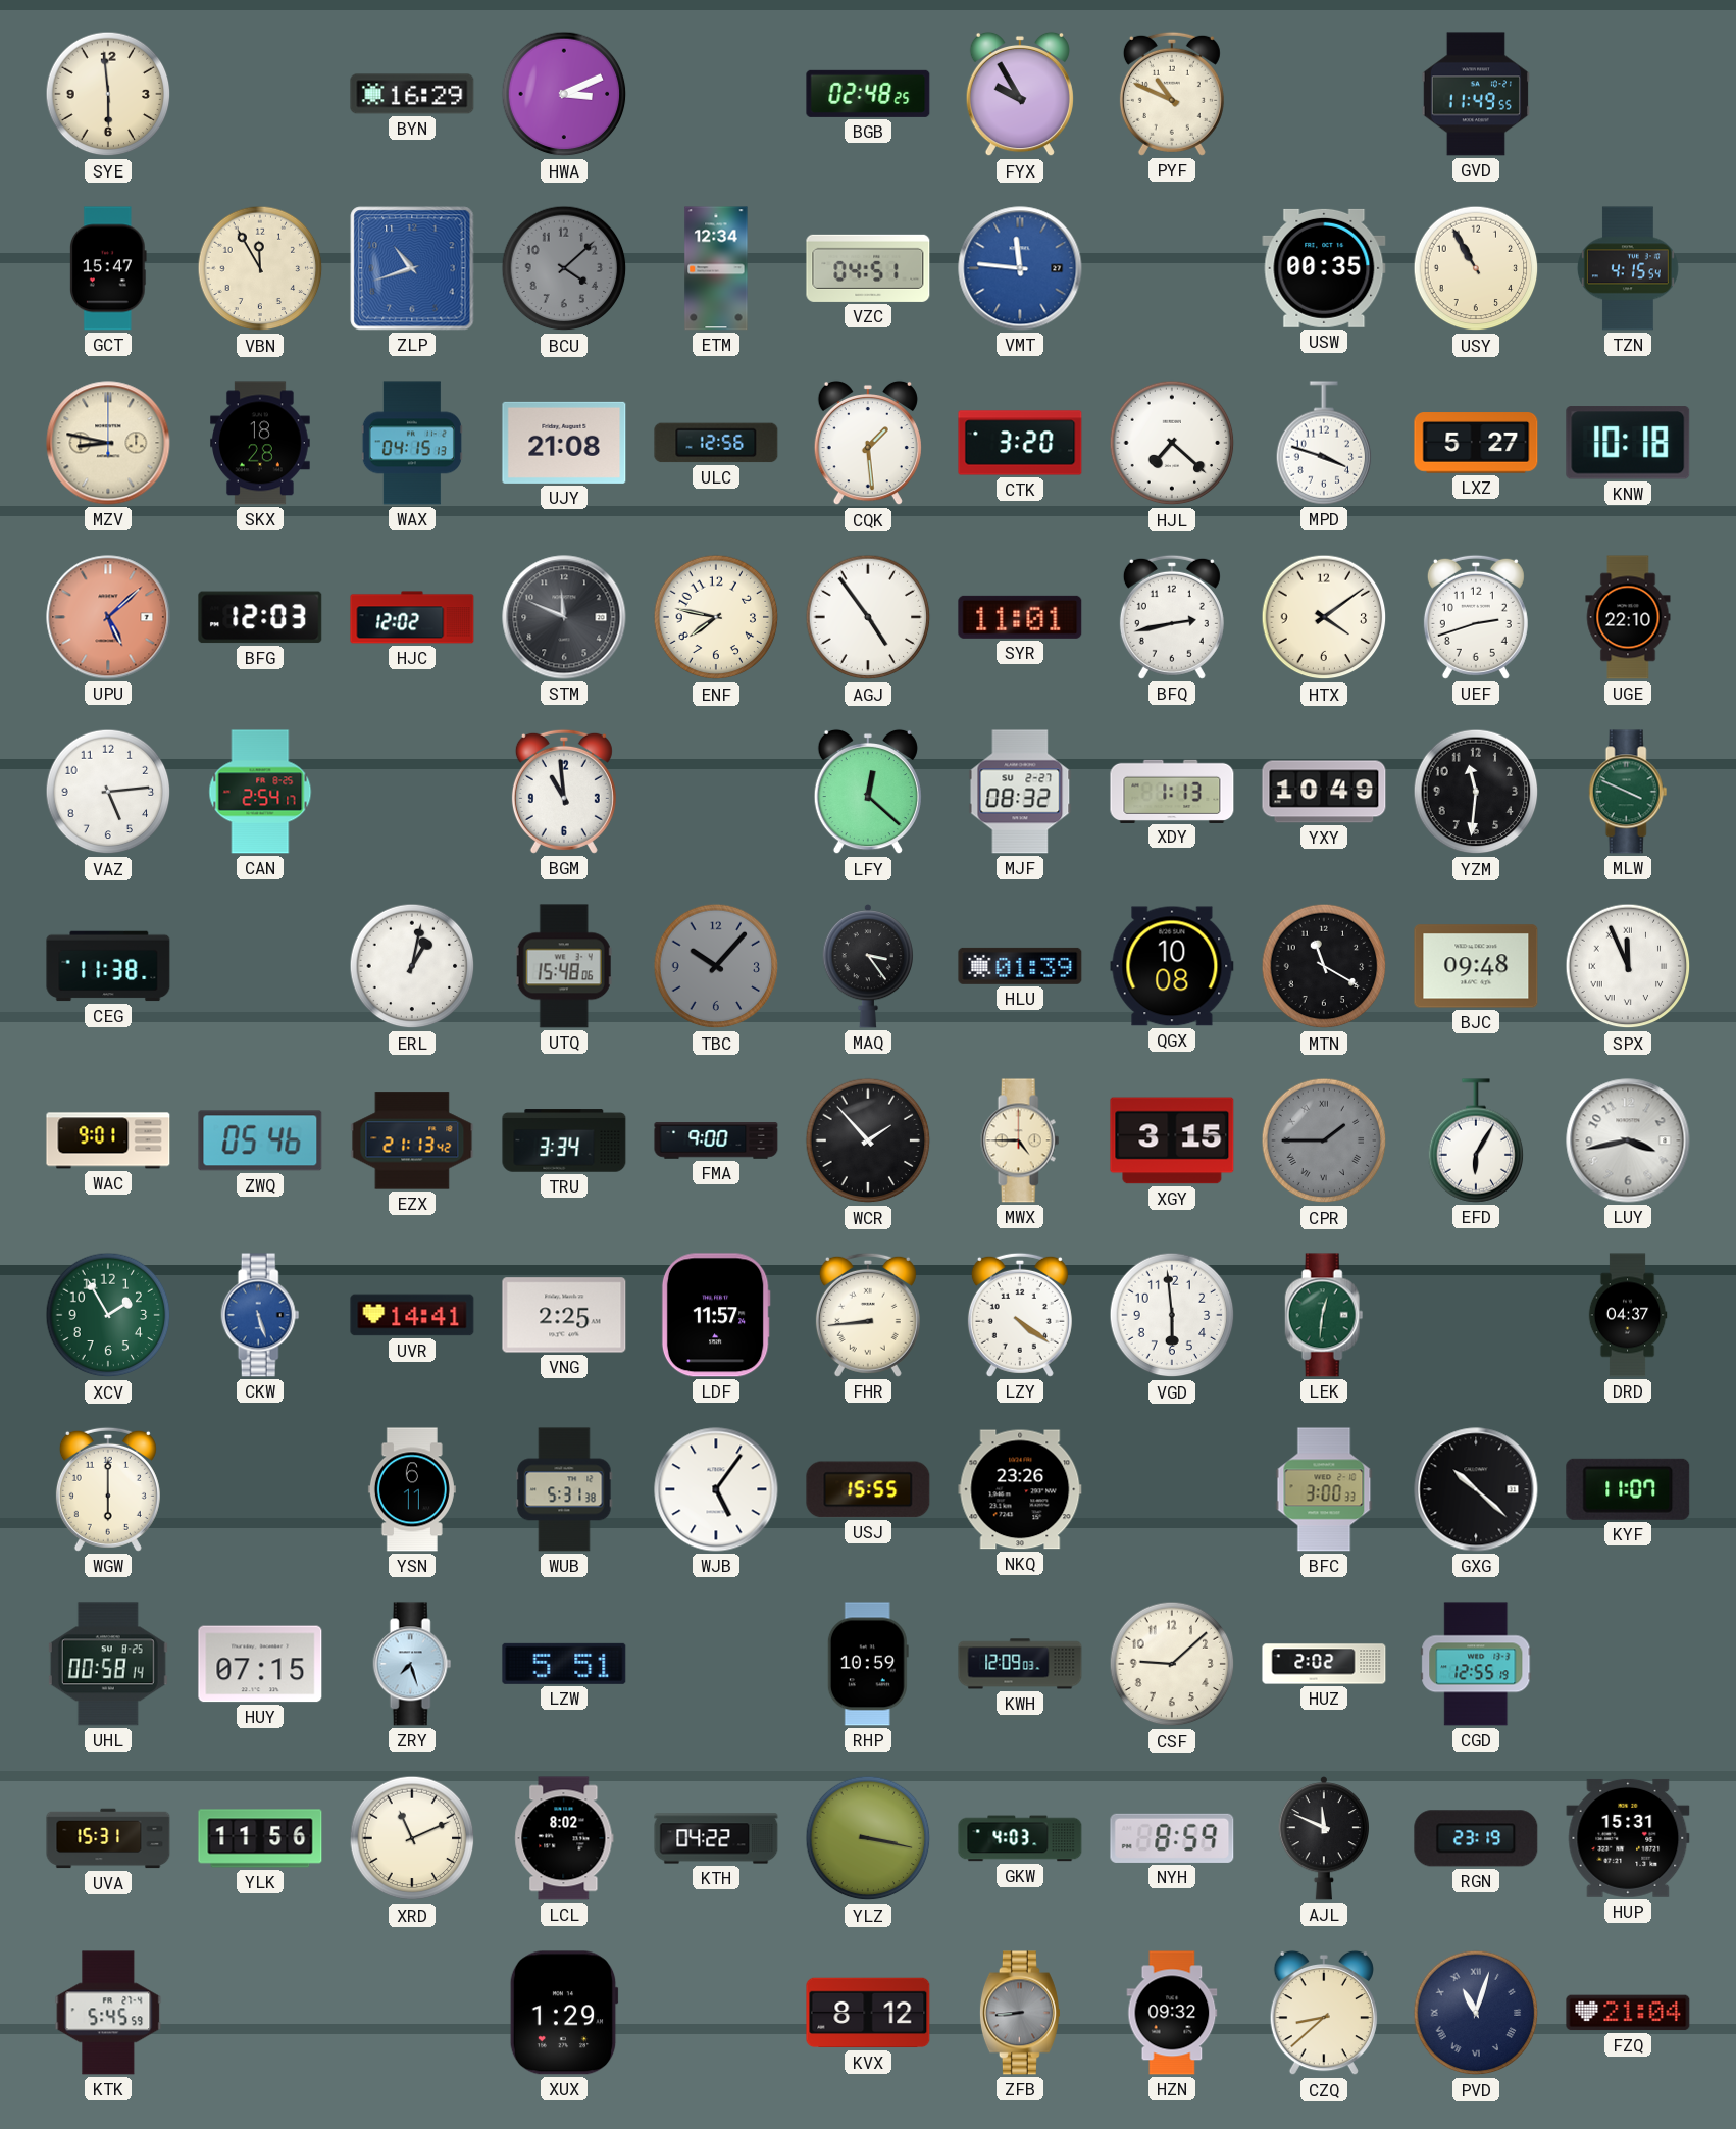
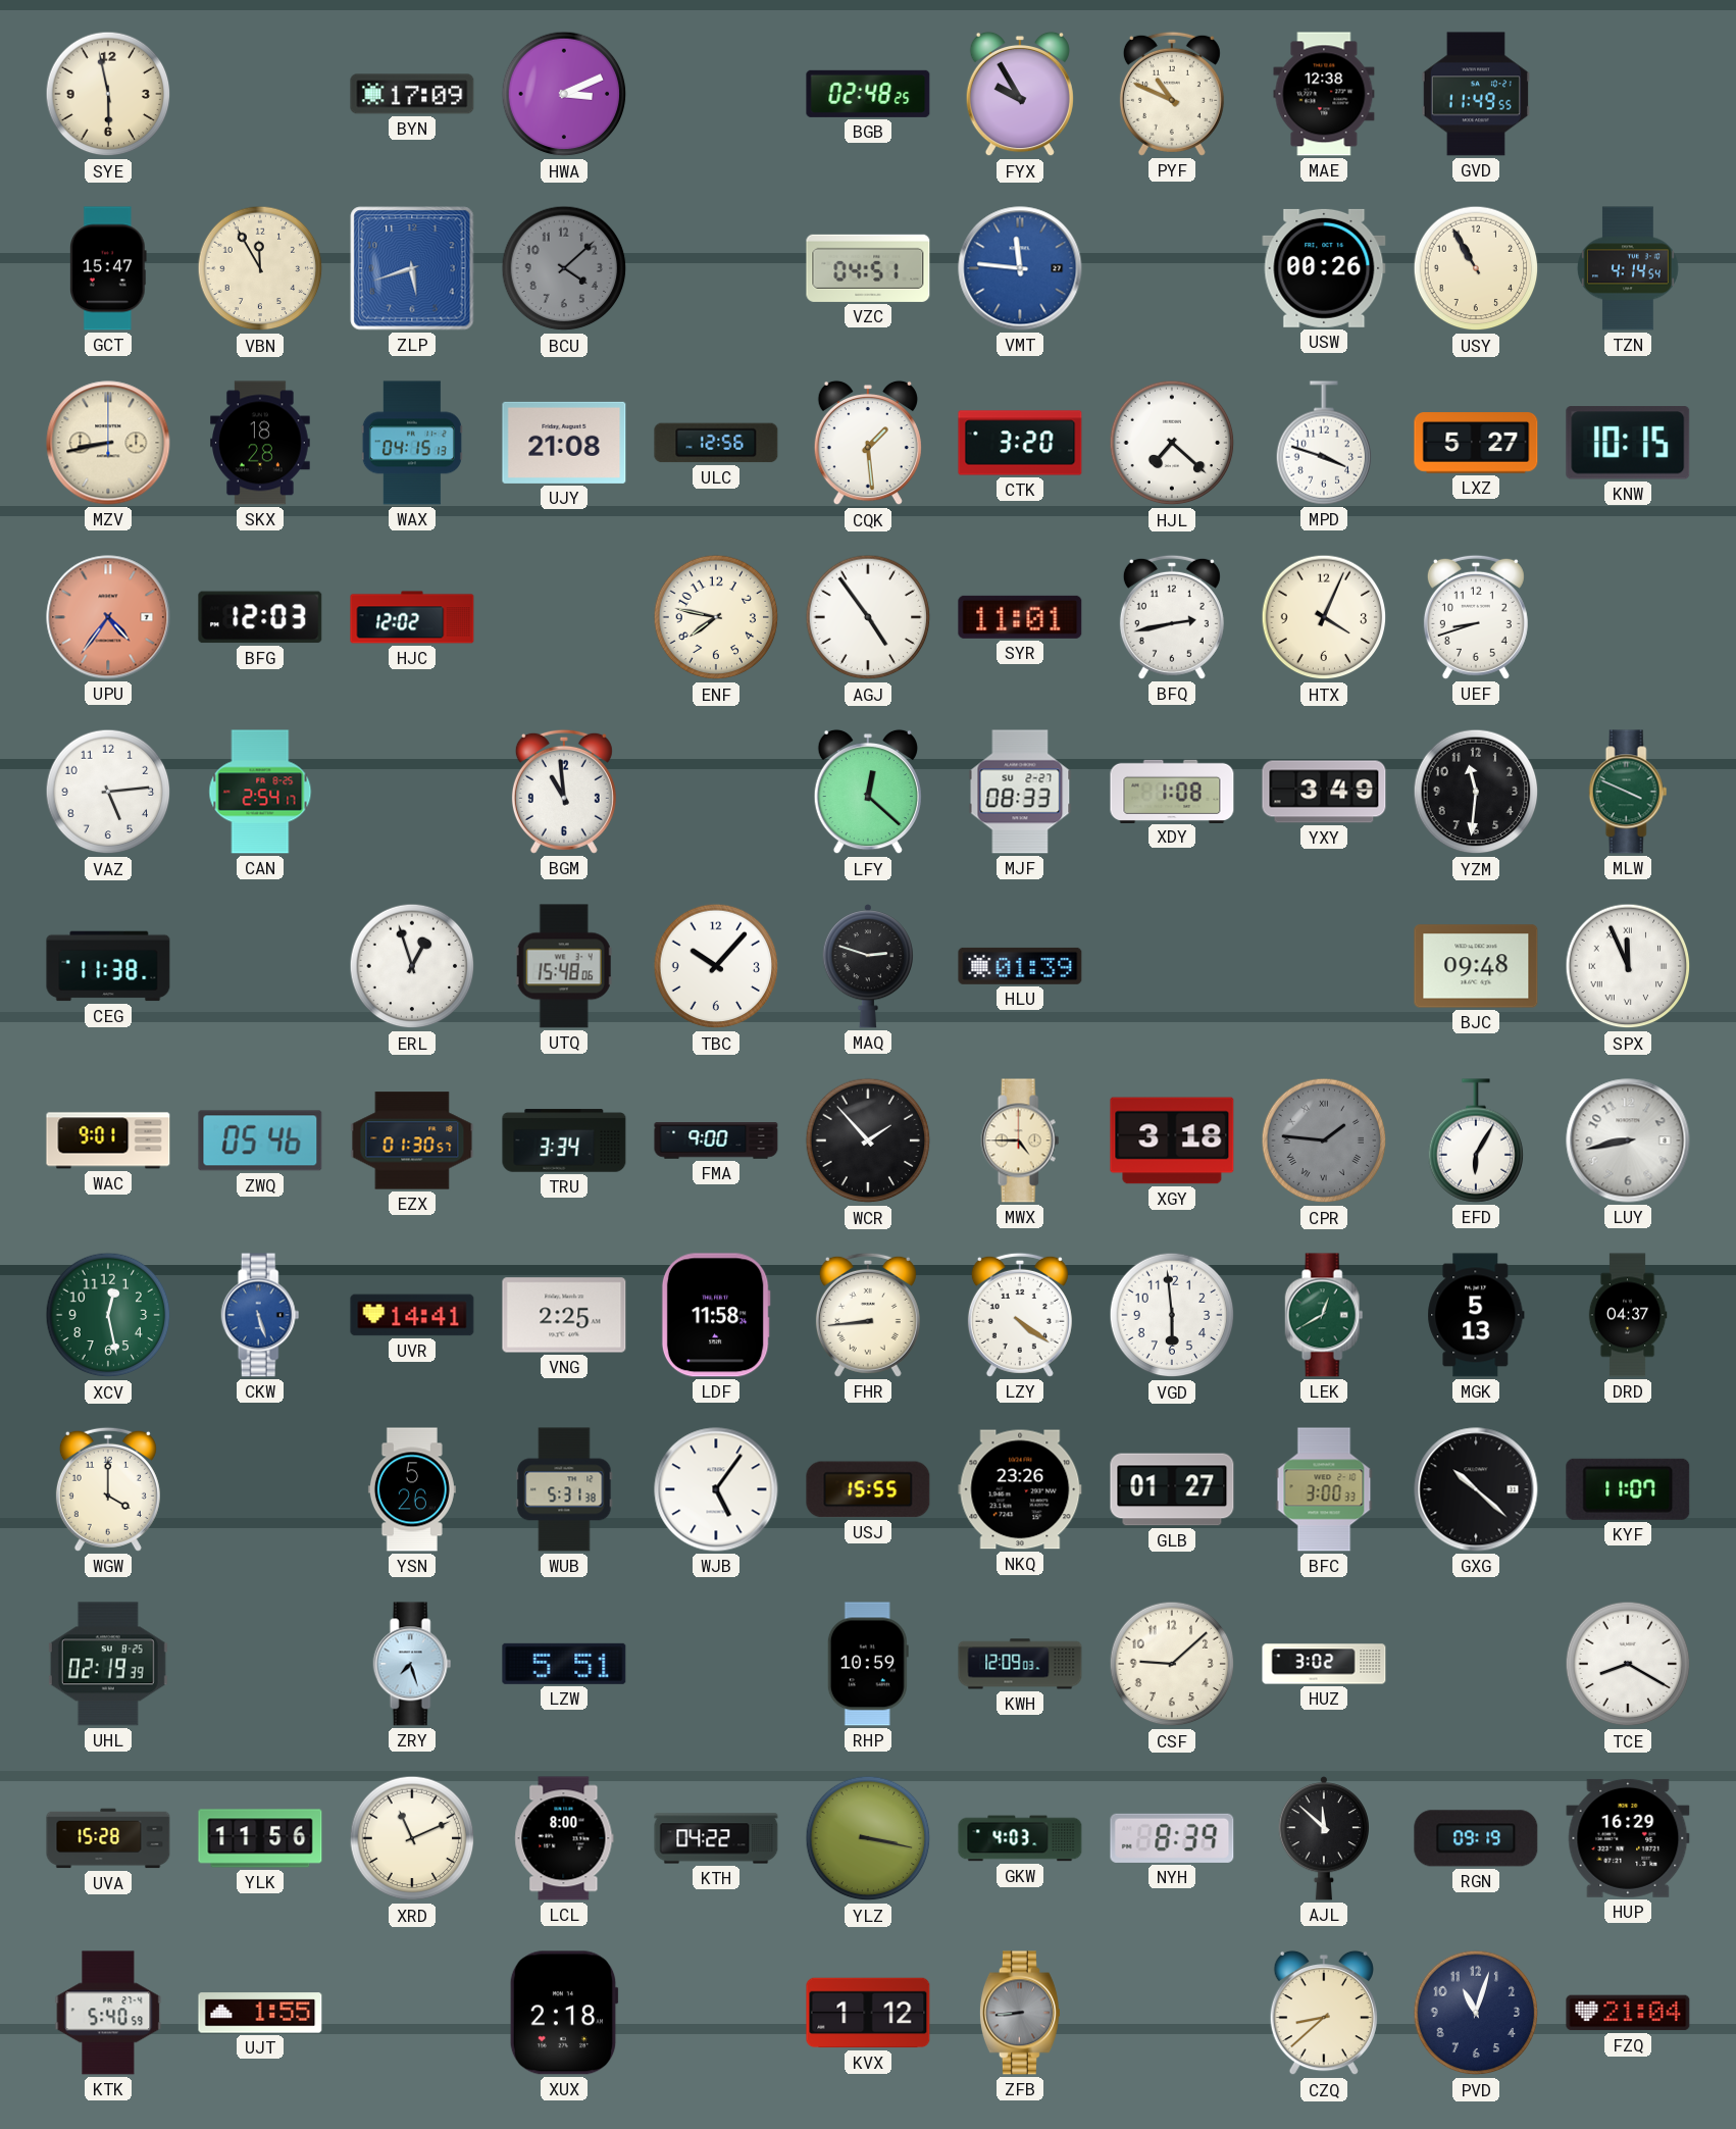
SYE: 5:59 -> 5:58
BYN: 16:29 -> 17:09
MAE: none -> 12:38
ZLP: 10:42 -> 5:42
ETM: 12:34 -> none
USW: 00:35 -> 00:26
TZN: 4:15 -> 4:14
MZV: 8:47 -> 8:43
KNW: 10:18 -> 10:15
UPU: 5:08 -> 4:36
STM: 11:49 -> none
HTX: 4:09 -> 4:04
UEF: 2:42 -> 8:42
UGE: 22:10 -> none
MJF: 08:32 -> 08:33
XDY: 1:13 -> 1:08
YXY: 10:49 -> 3:49
ERL: 1:02 -> 12:57
TBC dial: grey -> white
MAQ: 3:24 -> 2:48
QGX: 10:08 -> none
MTN: 11:20 -> none
EZX: 21:13 -> 01:30
XGY: 3:15 -> 3:18
CPR: 1:45 -> 1:46
LUY: 3:43 -> 8:43
XCV: 1:55 -> 12:28
LDF: 11:57 -> 11:58
LEK: 12:31 -> 12:40
MGK: none -> 5:13
WGW: 6:00 -> 4:00
YSN: 6:11 -> 5:26
GLB: none -> 01:27
UHL: 00:58 -> 02:19
HUY: 07:15 -> none
HUZ: 2:02 -> 3:02
CGD: 12:55 -> none
TCE: none -> 8:20
UVA: 15:31 -> 15:28
LCL: 8:02 -> 8:00
NYH: 8:59 -> 8:39
AJL: 11:49 -> 11:52
RGN: 23:19 -> 09:19
HUP: 15:31 -> 16:29
KTK: 5:45 -> 5:40
UJT: none -> 1:55
XUX: 1:29 -> 2:18
KVX: 8:12 -> 1:12
HZN: 09:32 -> none
PVD numerals: Roman -> Arabic
